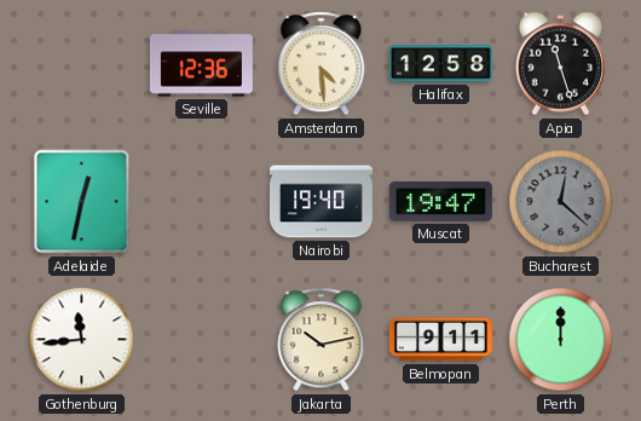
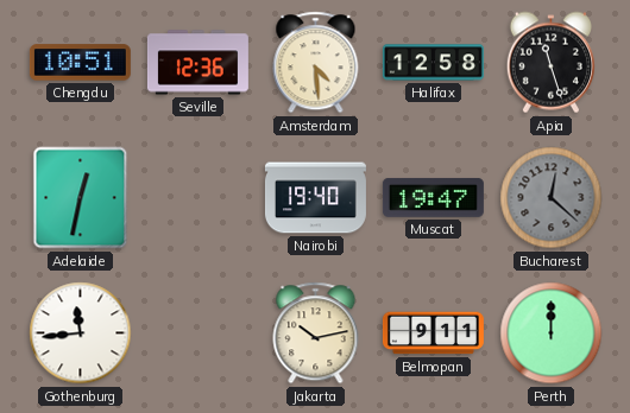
Chengdu: none -> 10:51
